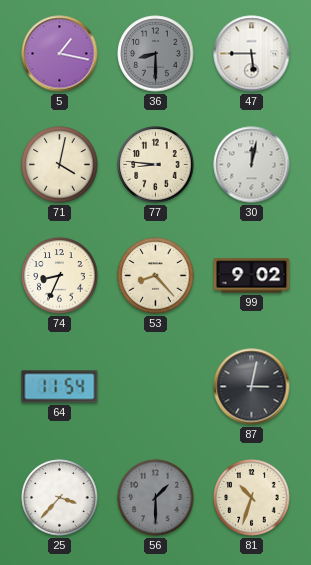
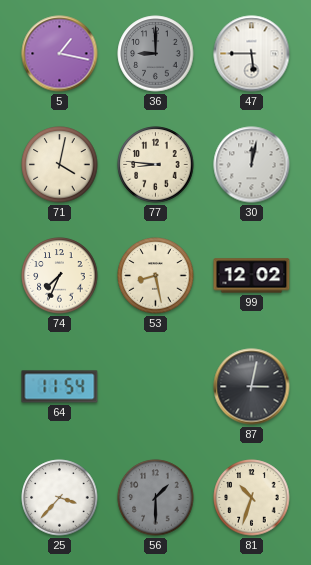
36: 8:30 -> 9:00
74: 8:34 -> 7:34
53: 8:23 -> 8:28
99: 9:02 -> 12:02
